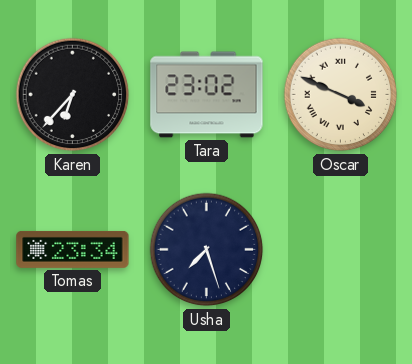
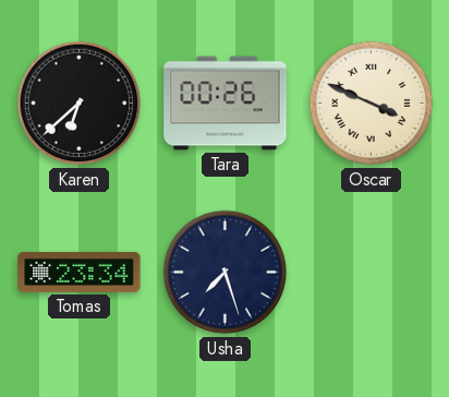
Karen: 6:37 -> 6:38
Tara: 23:02 -> 00:26
